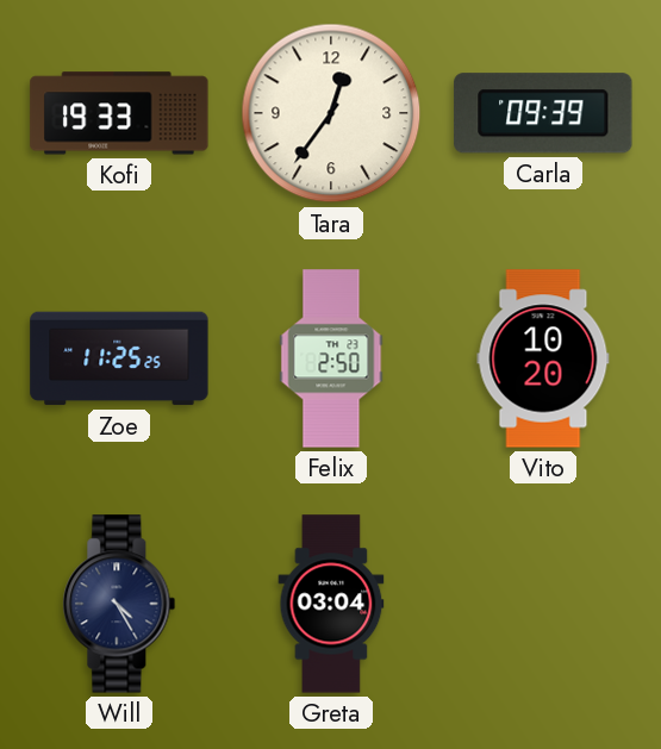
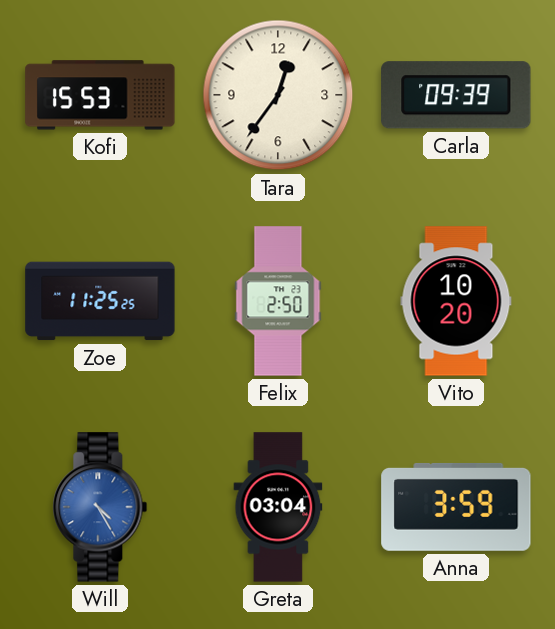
Kofi: 19:33 -> 15:53
Will dial: navy -> blue
Anna: none -> 3:59
